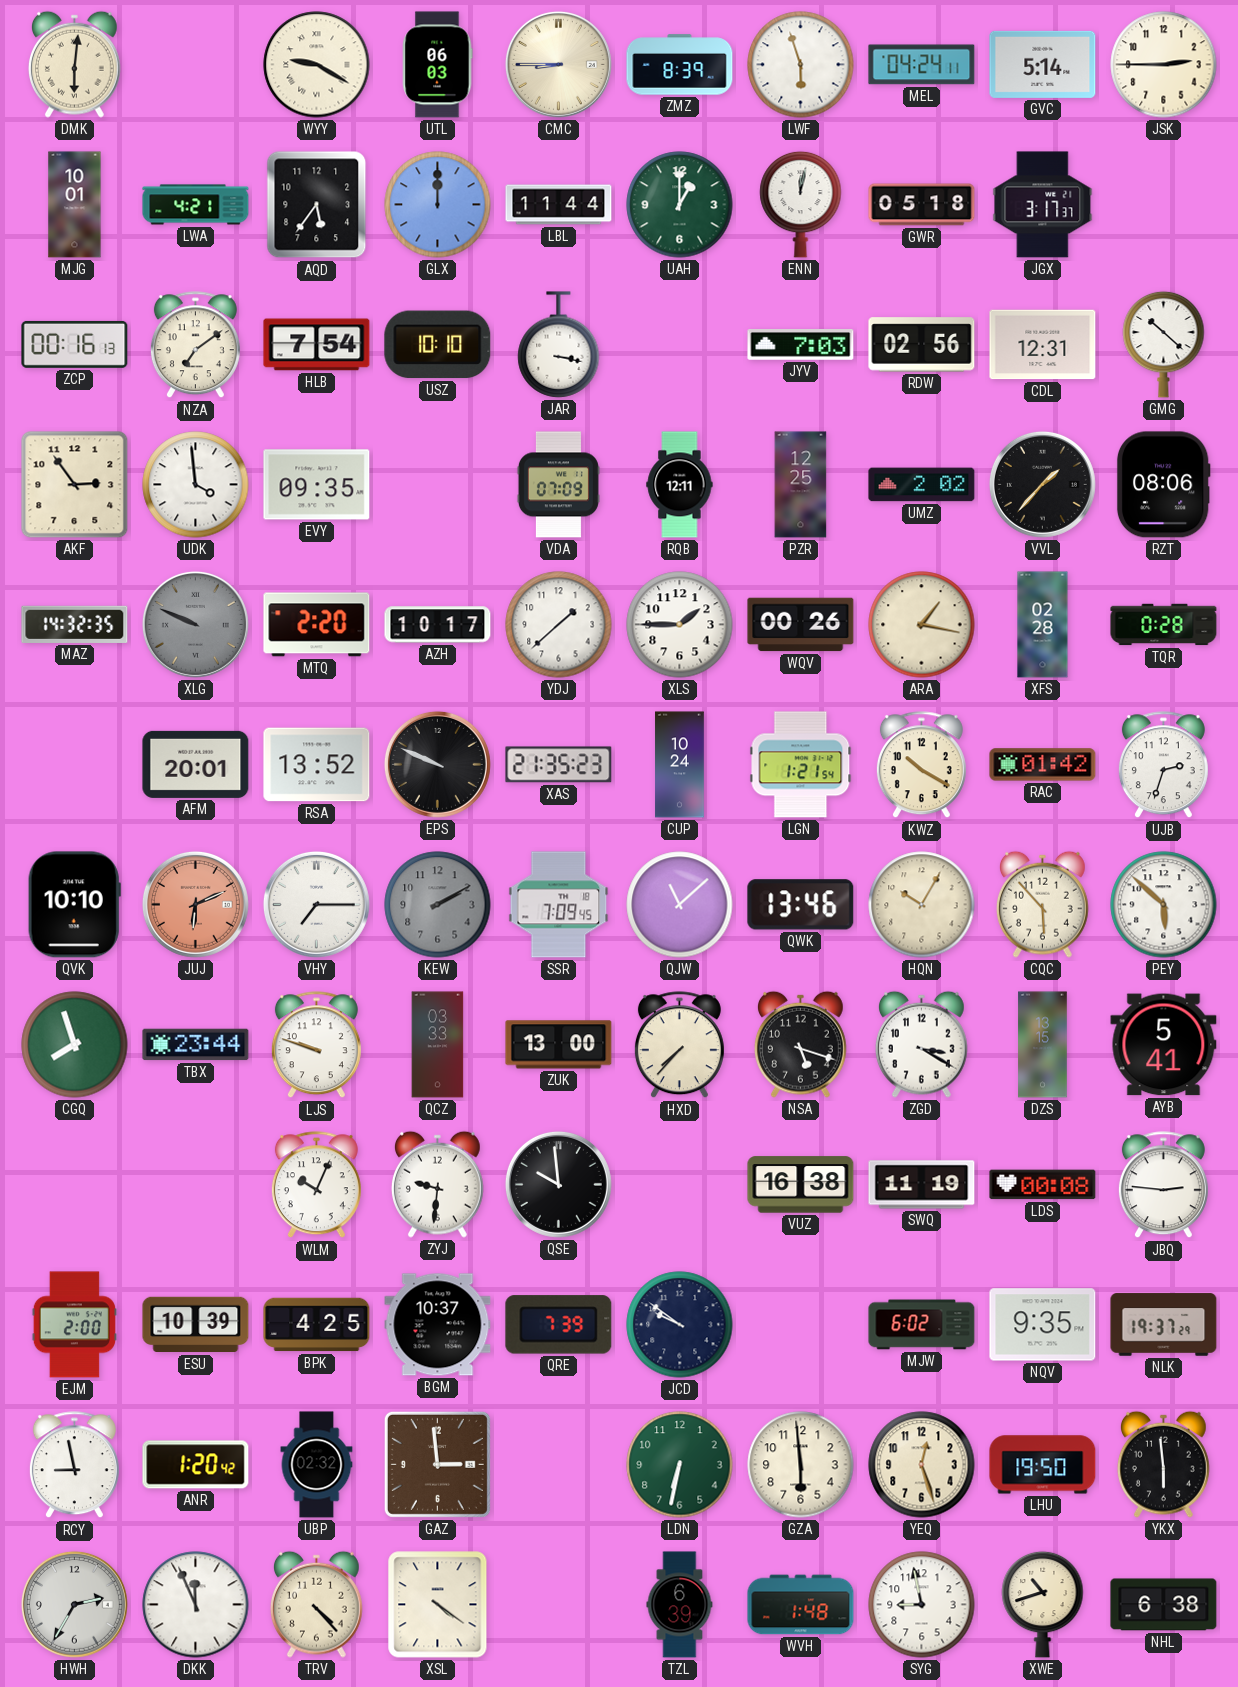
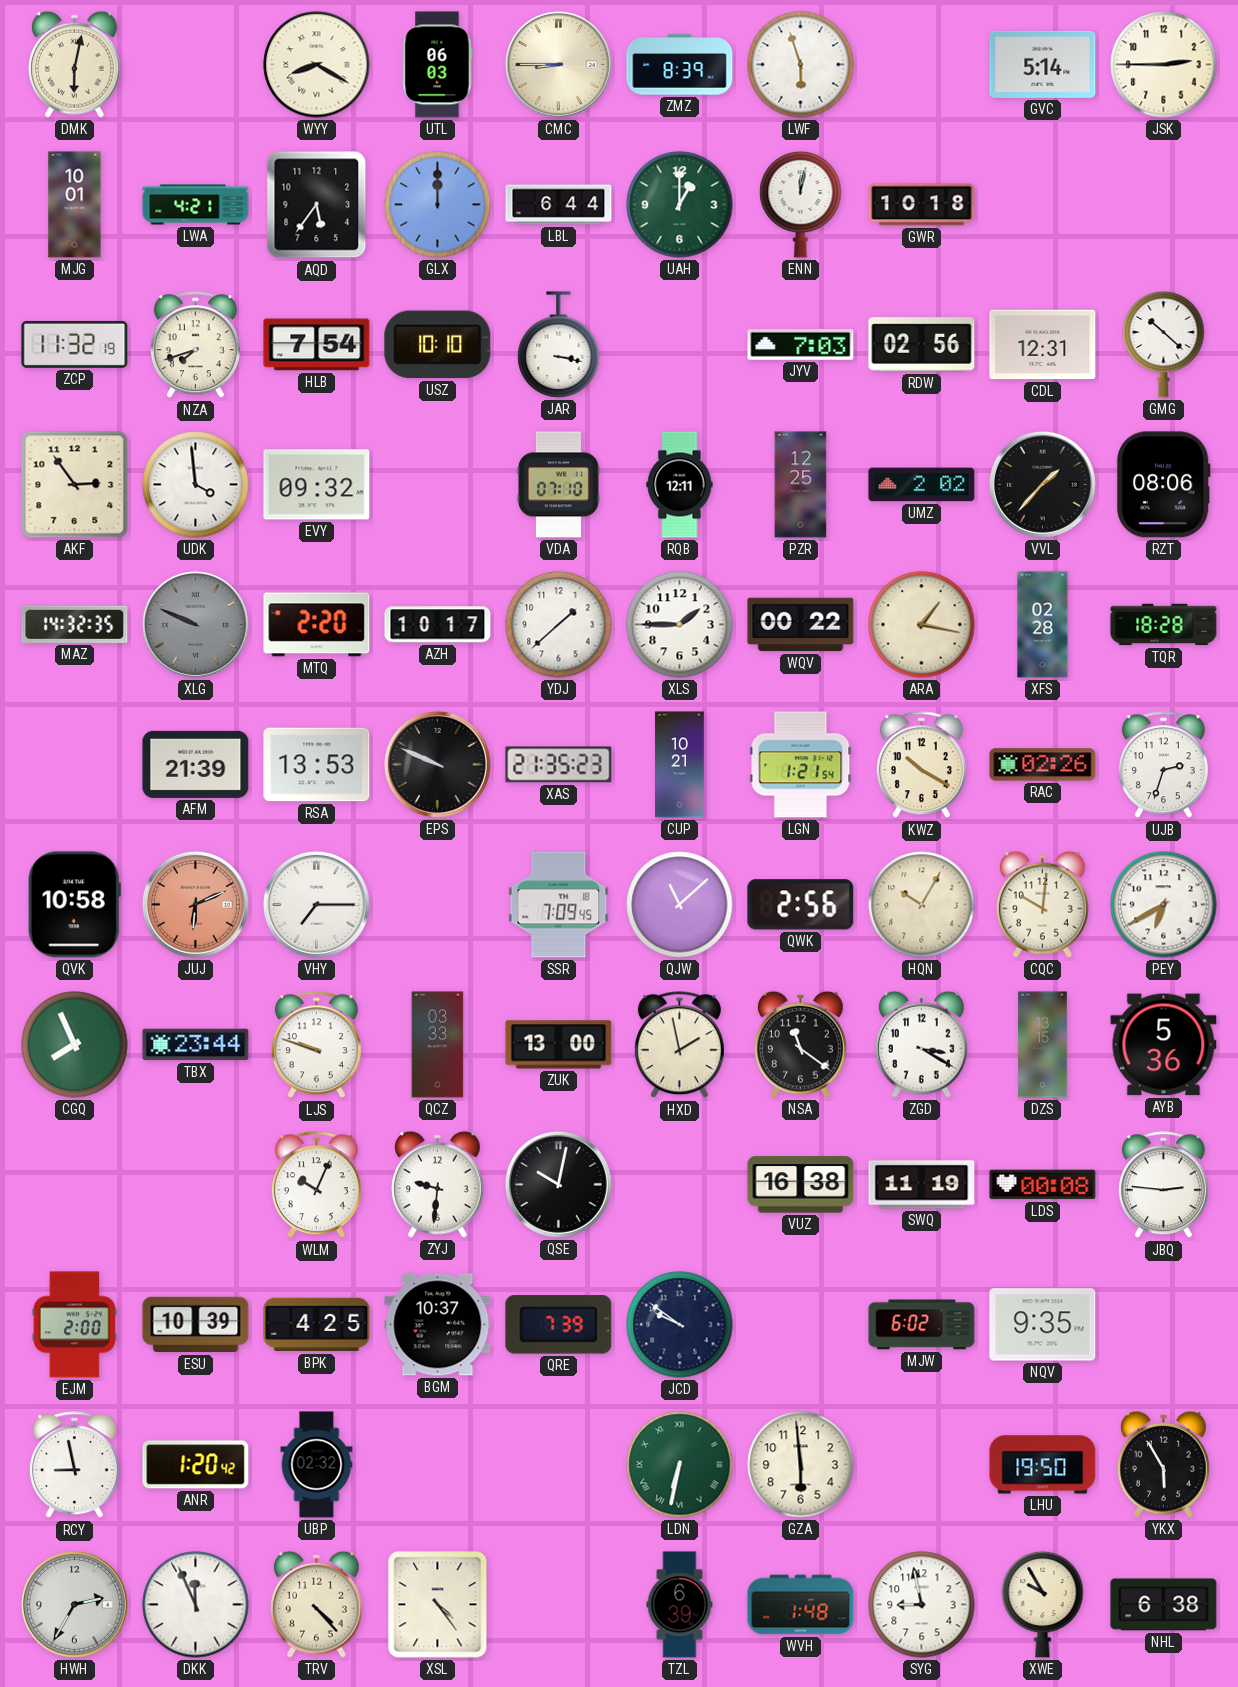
DMK: 6:01 -> 6:02
WYY: 9:20 -> 8:20
MEL: 04:24 -> none
LBL: 11:44 -> 6:44
GWR: 05:18 -> 10:18
JGX: 3:17 -> none
ZCP: 00:16 -> 11:32
NZA: 7:09 -> 7:42
EVY: 09:35 -> 09:32
VDA: 07:09 -> 07:10
WQV: 00:26 -> 00:22
TQR: 0:28 -> 18:28
AFM: 20:01 -> 21:39
RSA: 13:52 -> 13:53
CUP: 10:24 -> 10:21
RAC: 01:42 -> 02:26
QVK: 10:10 -> 10:58
KEW: 2:10 -> none
QWK: 13:46 -> 2:56
CQC: 5:53 -> 10:01
PEY: 5:52 -> 6:40
CGQ: 7:57 -> 7:56
HXD: 7:37 -> 1:58
NSA: 5:18 -> 11:21
AYB: 5:41 -> 5:36
QSE: 9:59 -> 10:02
NLK: 19:37 -> none
GAZ: 2:59 -> none
LDN numerals: Arabic -> Roman
YEQ: 12:27 -> none
YKX: 5:59 -> 5:55
XSL: 4:21 -> 4:24
XWE: 10:42 -> 9:55
